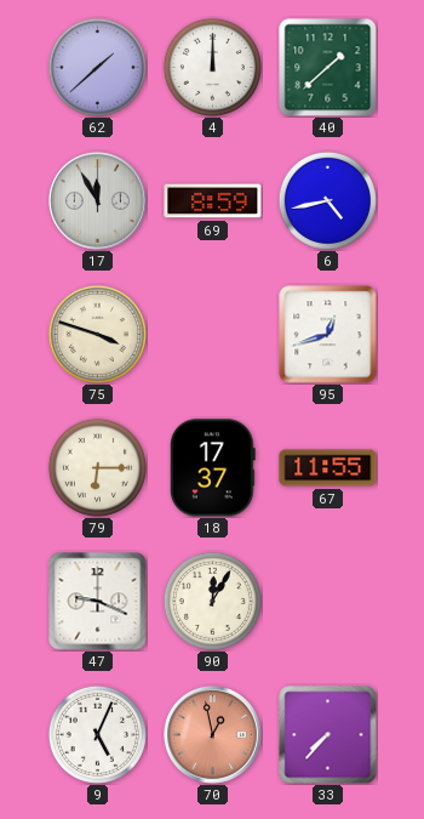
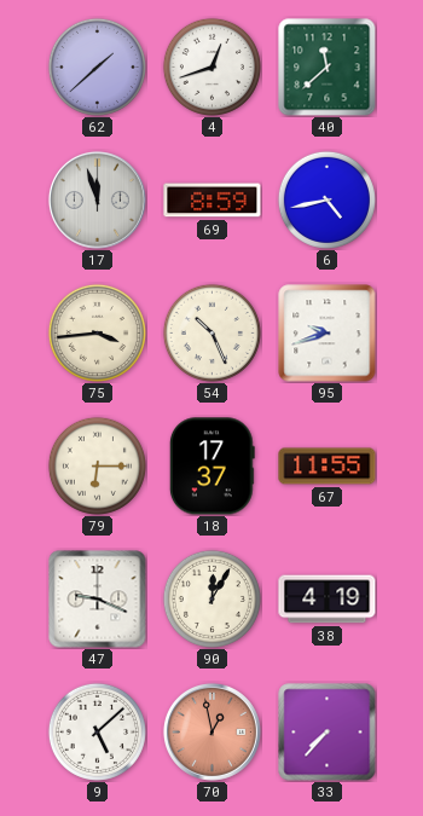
4: 12:00 -> 12:42
40: 1:38 -> 11:38
17: 11:55 -> 11:57
75: 3:48 -> 3:44
54: none -> 10:26
95: 12:42 -> 9:42
38: none -> 4:19
9: 5:04 -> 5:08
